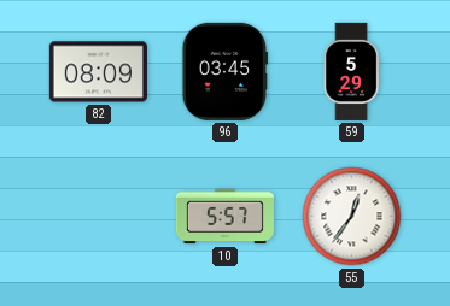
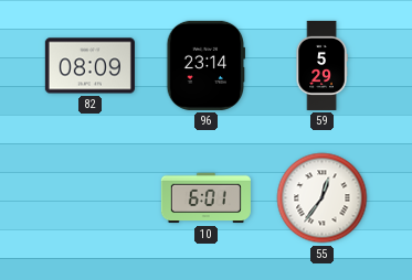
96: 03:45 -> 23:14
10: 5:57 -> 6:01
